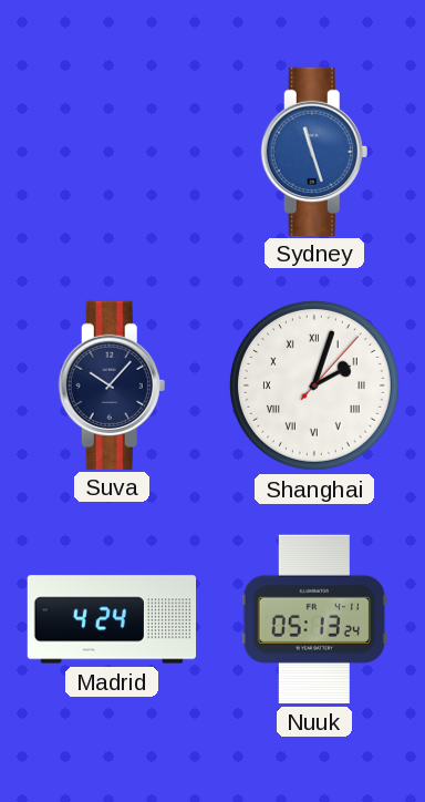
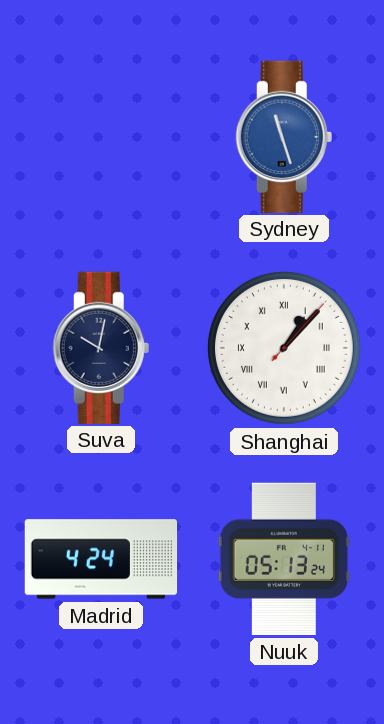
Suva: 10:07 -> 10:02
Shanghai: 2:03 -> 1:07
